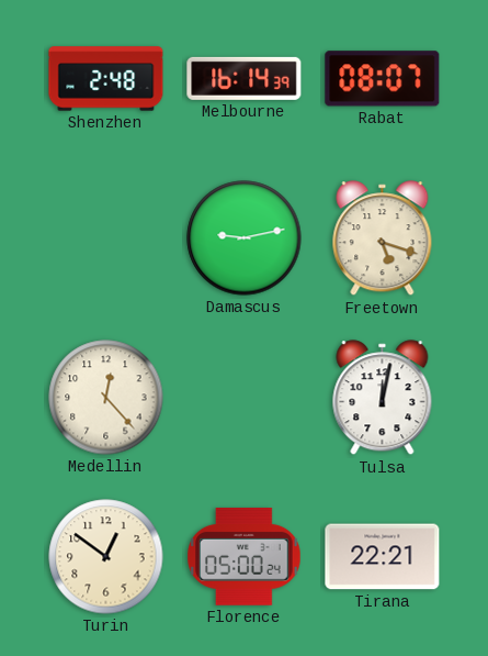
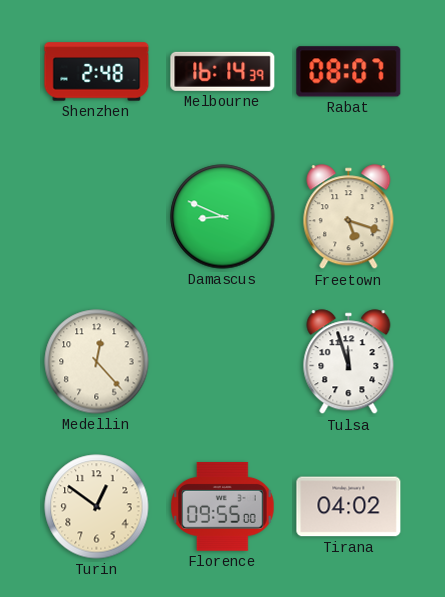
Damascus: 9:13 -> 8:49
Tulsa: 12:02 -> 11:57
Florence: 05:00 -> 09:55
Tirana: 22:21 -> 04:02
